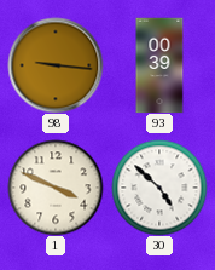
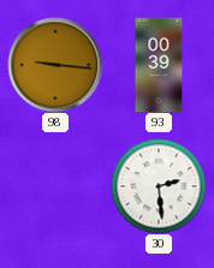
1: 3:49 -> none
30: 4:52 -> 2:29
